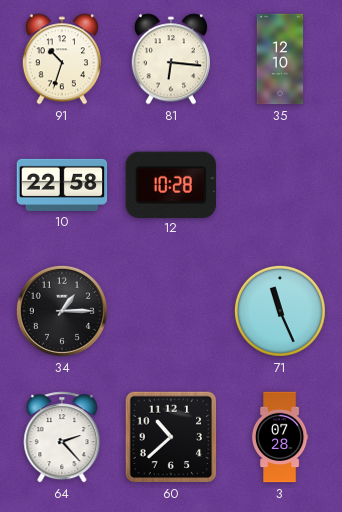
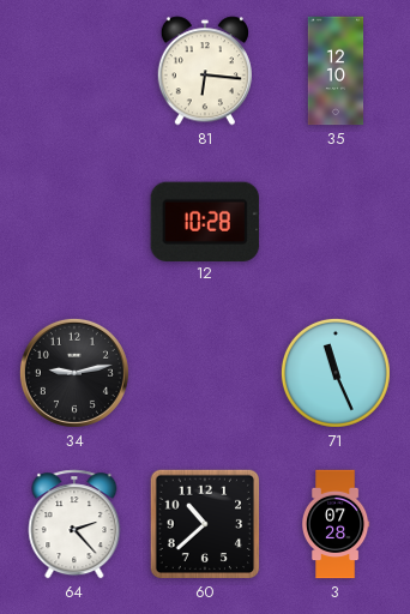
91: 10:33 -> none
10: 22:58 -> none
34: 1:15 -> 9:13
